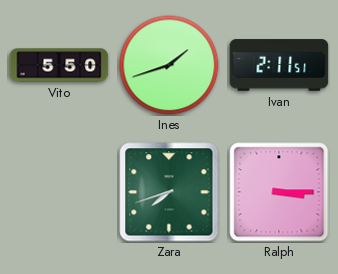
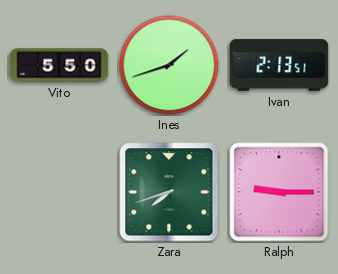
Ivan: 2:11 -> 2:13
Ralph: 3:15 -> 9:15
